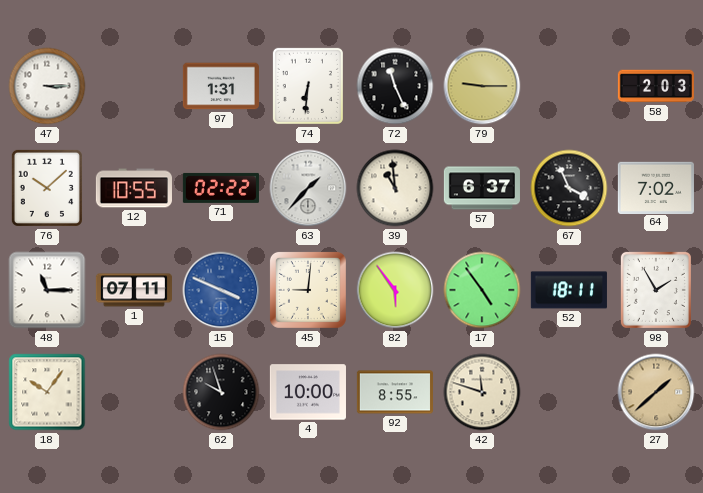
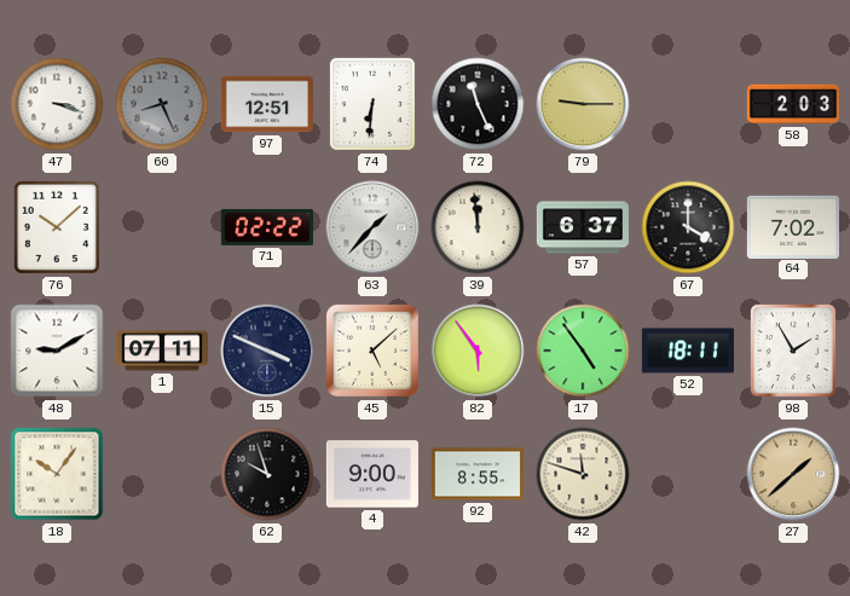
47: 3:15 -> 3:18
60: none -> 8:26
97: 1:31 -> 12:51
12: 10:55 -> none
39: 10:59 -> 11:59
67: 3:56 -> 4:00
48: 11:15 -> 9:10
15 dial: blue -> navy
45: 9:01 -> 5:08
4: 10:00 -> 9:00
